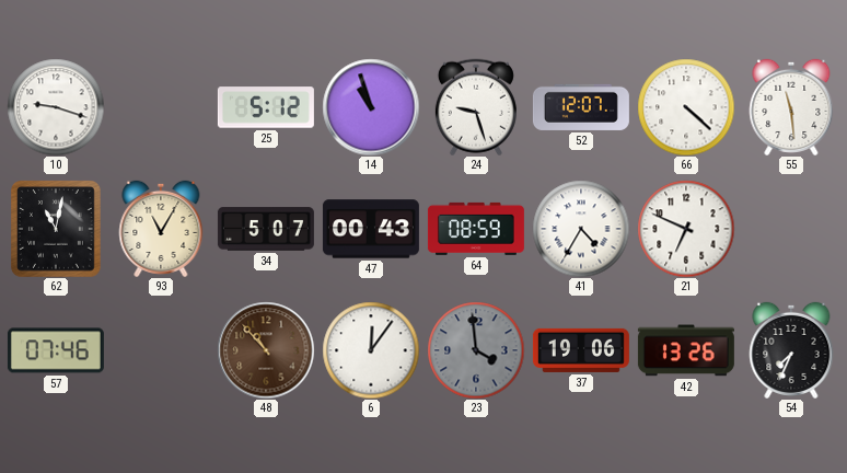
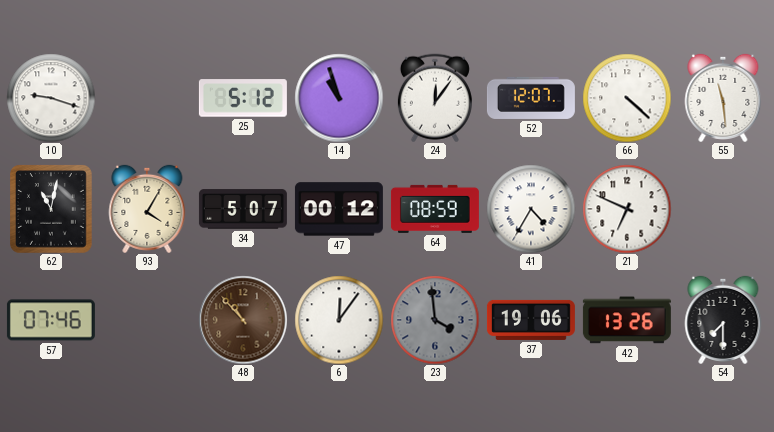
24: 9:27 -> 12:06
93: 11:05 -> 4:05
47: 00:43 -> 00:12
54: 7:34 -> 7:30
